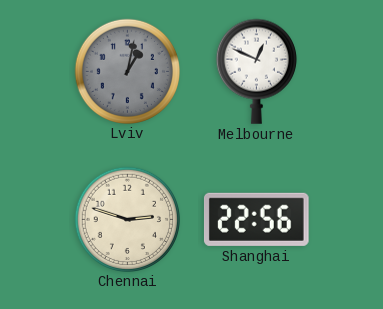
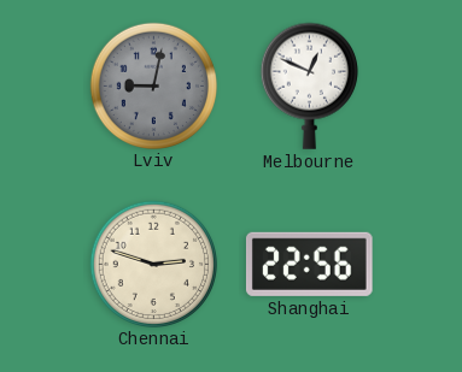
Lviv: 1:02 -> 9:02
